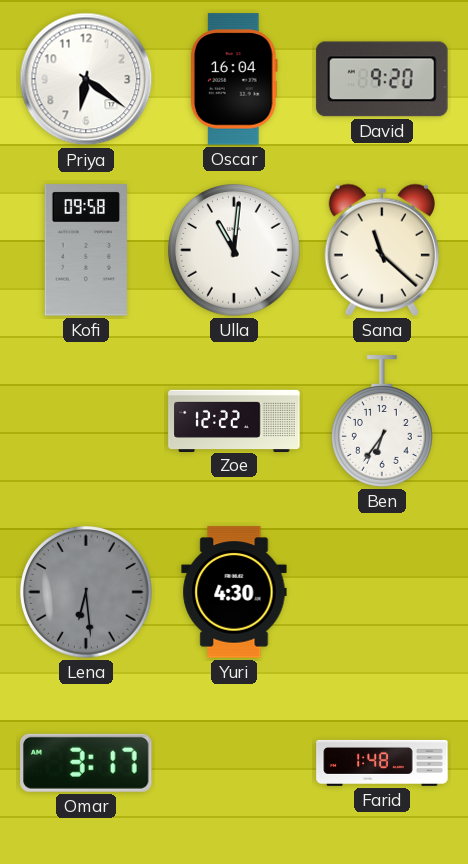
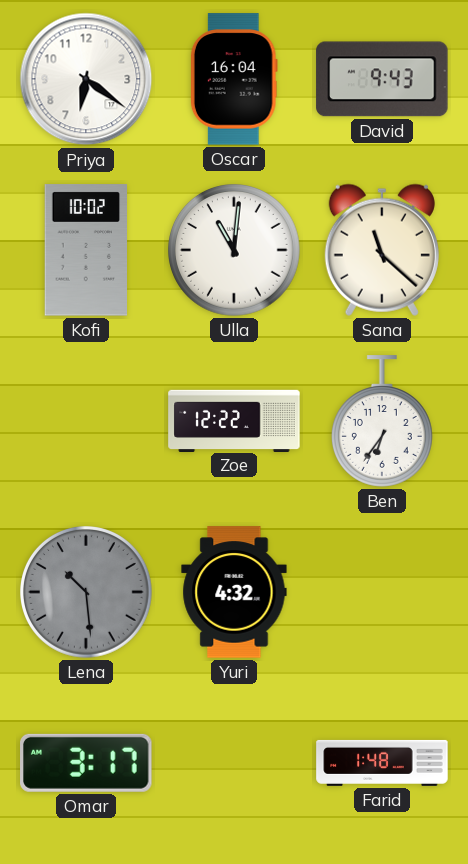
David: 9:20 -> 9:43
Kofi: 09:58 -> 10:02
Lena: 6:29 -> 10:29
Yuri: 4:30 -> 4:32
